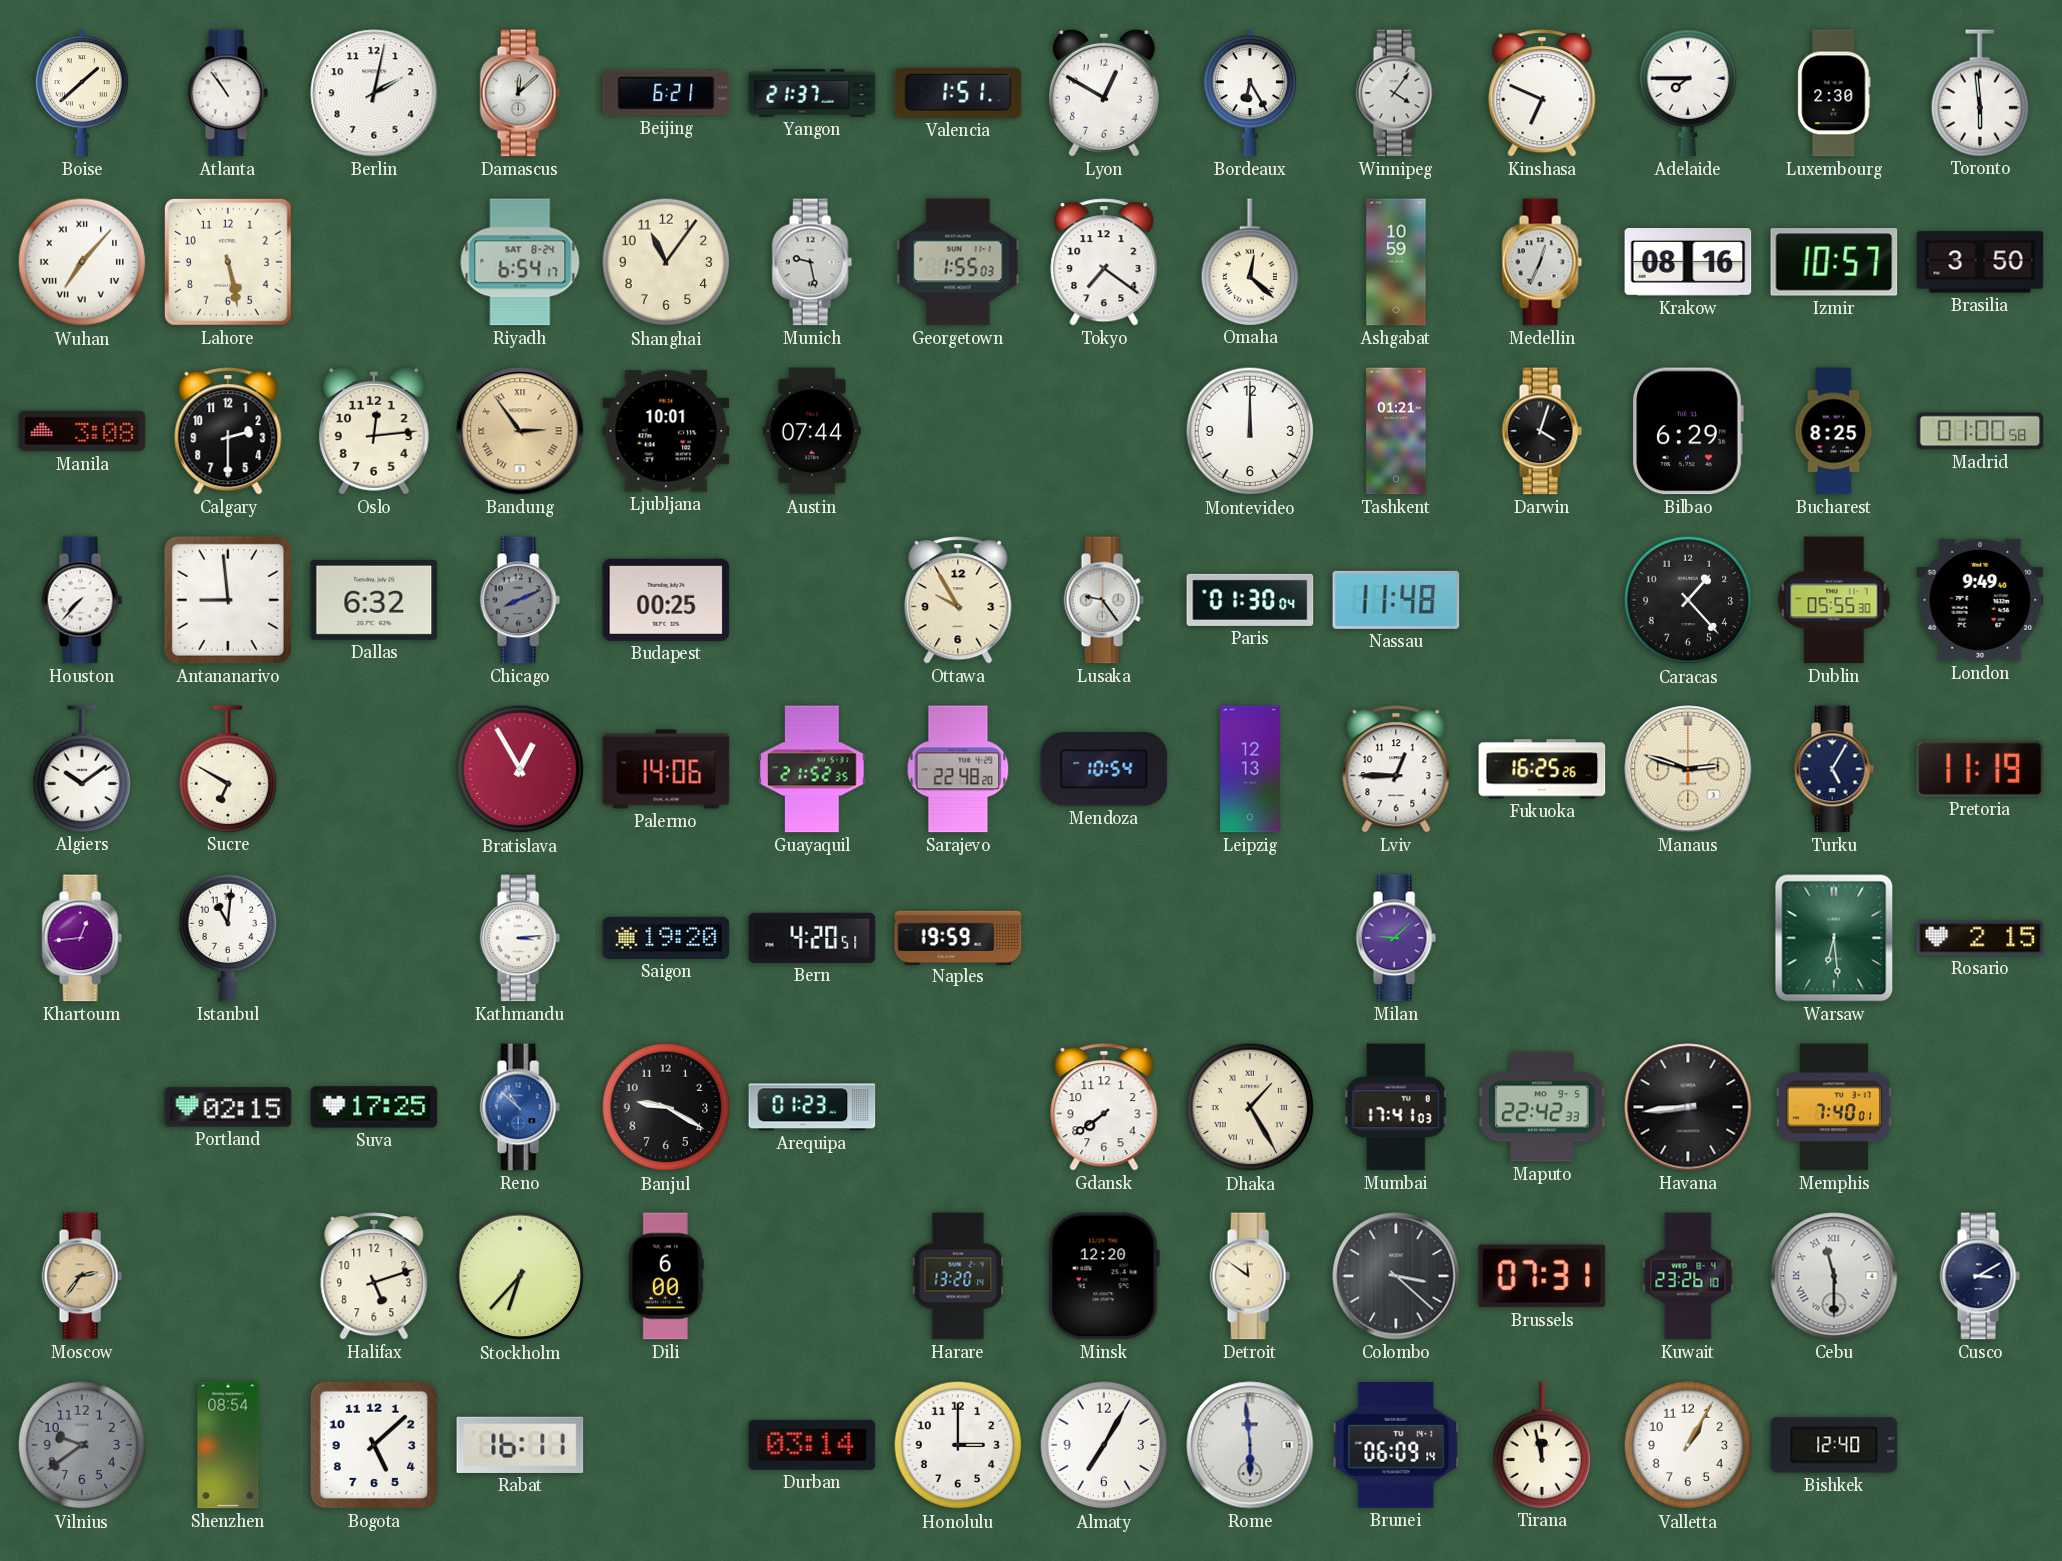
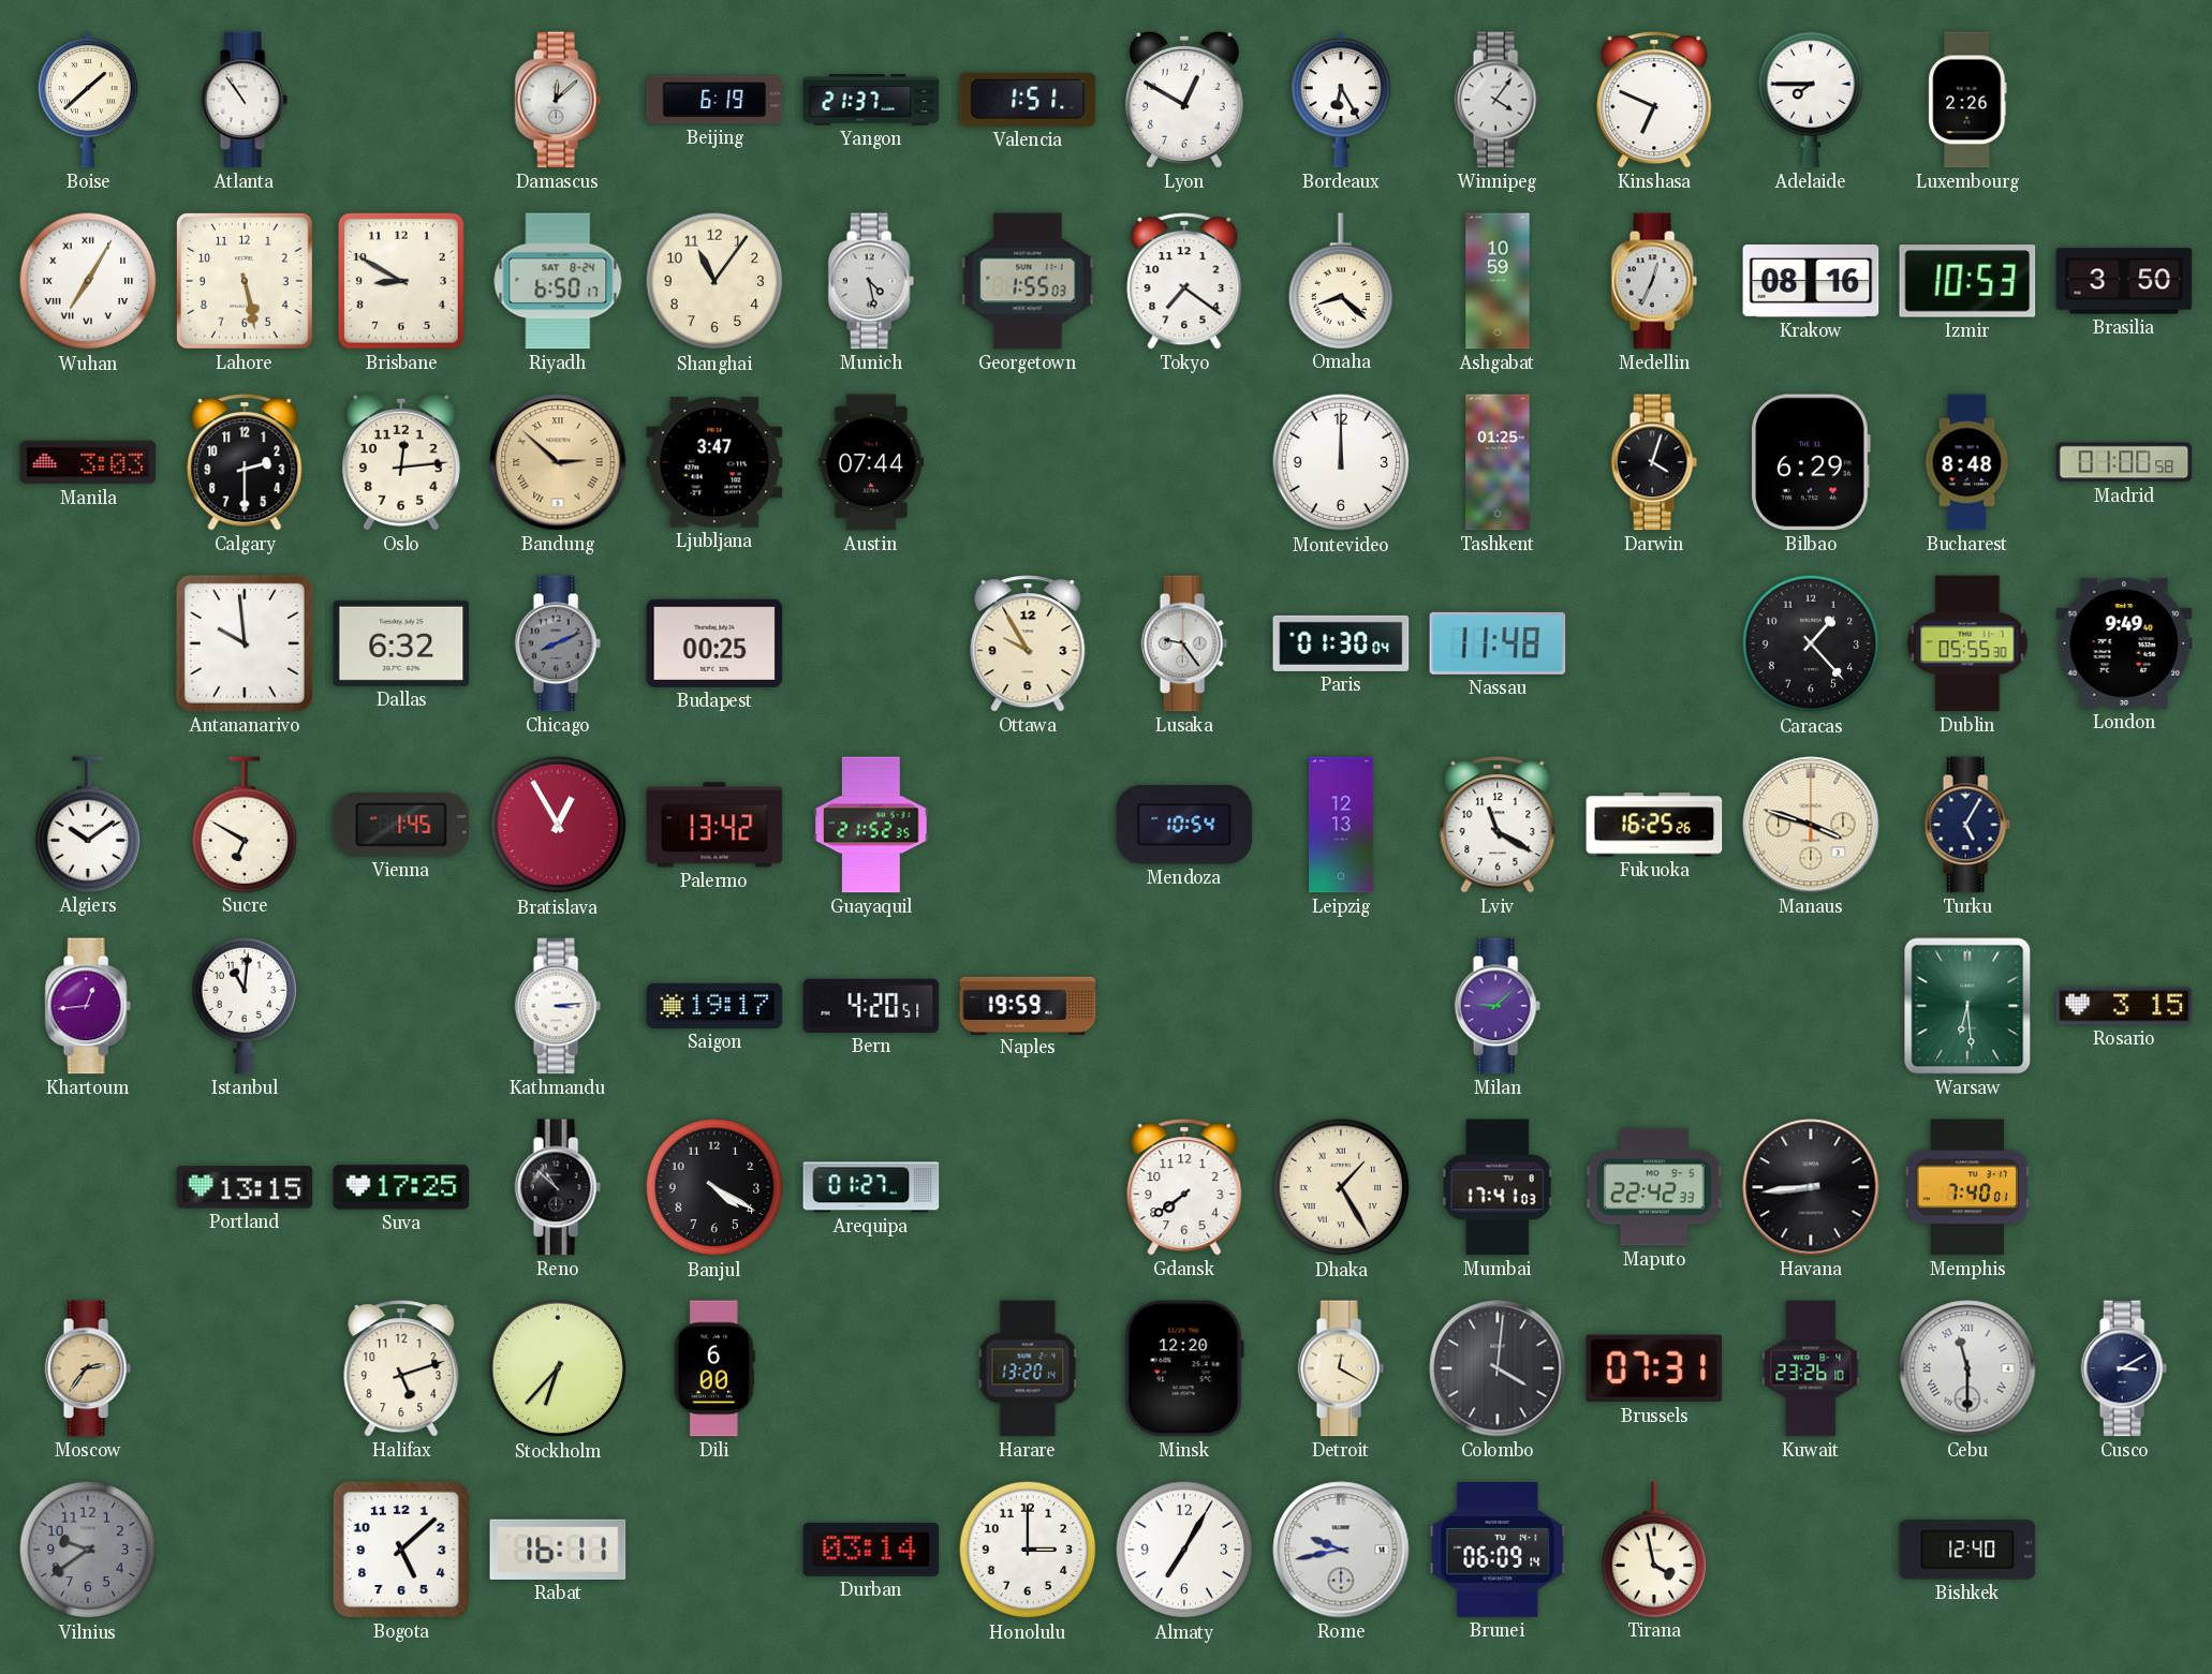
Berlin: 2:02 -> none
Beijing: 6:21 -> 6:19
Luxembourg: 2:30 -> 2:26
Toronto: 5:59 -> none
Wuhan: 7:07 -> 7:05
Brisbane: none -> 8:50
Riyadh: 6:54 -> 6:50
Munich: 9:28 -> 4:28
Omaha: 12:22 -> 8:22
Izmir: 10:57 -> 10:53
Manila: 3:08 -> 3:03
Bandung: 2:54 -> 2:52
Ljubljana: 10:01 -> 3:47
Tashkent: 01:21 -> 01:25
Bucharest: 8:25 -> 8:48
Houston: 7:37 -> none
Antananarivo: 8:59 -> 9:59
Vienna: none -> 1:45
Palermo: 14:06 -> 13:42
Sarajevo: 22:48 -> none
Lviv: 12:45 -> 11:20
Manaus: 2:48 -> 3:48
Pretoria: 11:19 -> none
Saigon: 19:20 -> 19:17
Rosario: 2:15 -> 3:15
Portland: 02:15 -> 13:15
Reno dial: blue -> black
Banjul: 9:20 -> 4:20
Arequipa: 01:23 -> 01:27
Detroit: 11:51 -> 12:20
Colombo: 3:22 -> 4:01
Shenzhen: 08:54 -> none
Rome: 5:59 -> 9:43
Tirana: 11:58 -> 3:58
Valletta: 1:05 -> none
